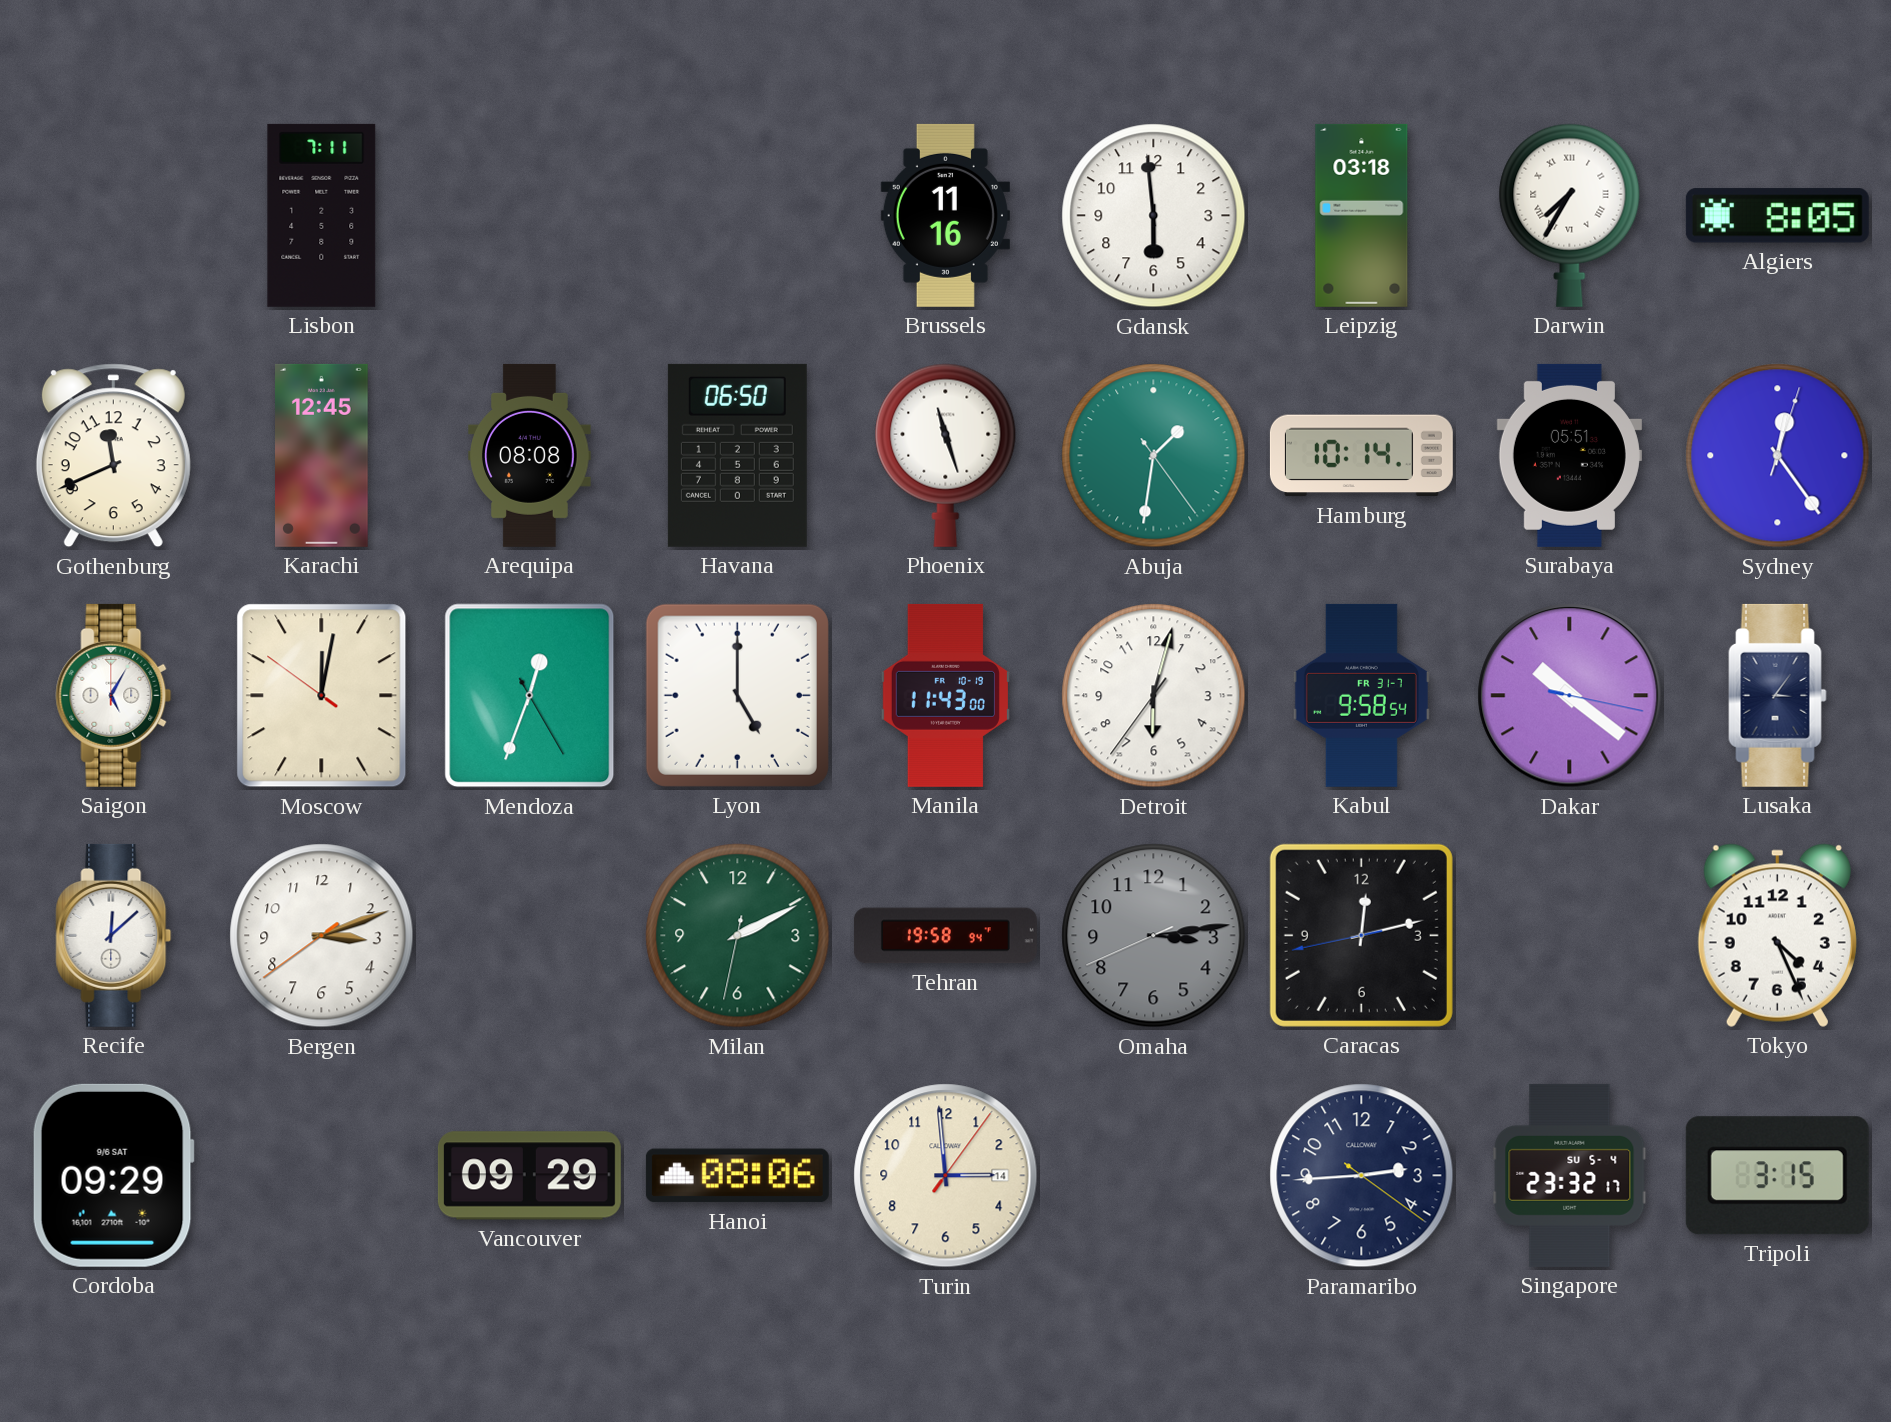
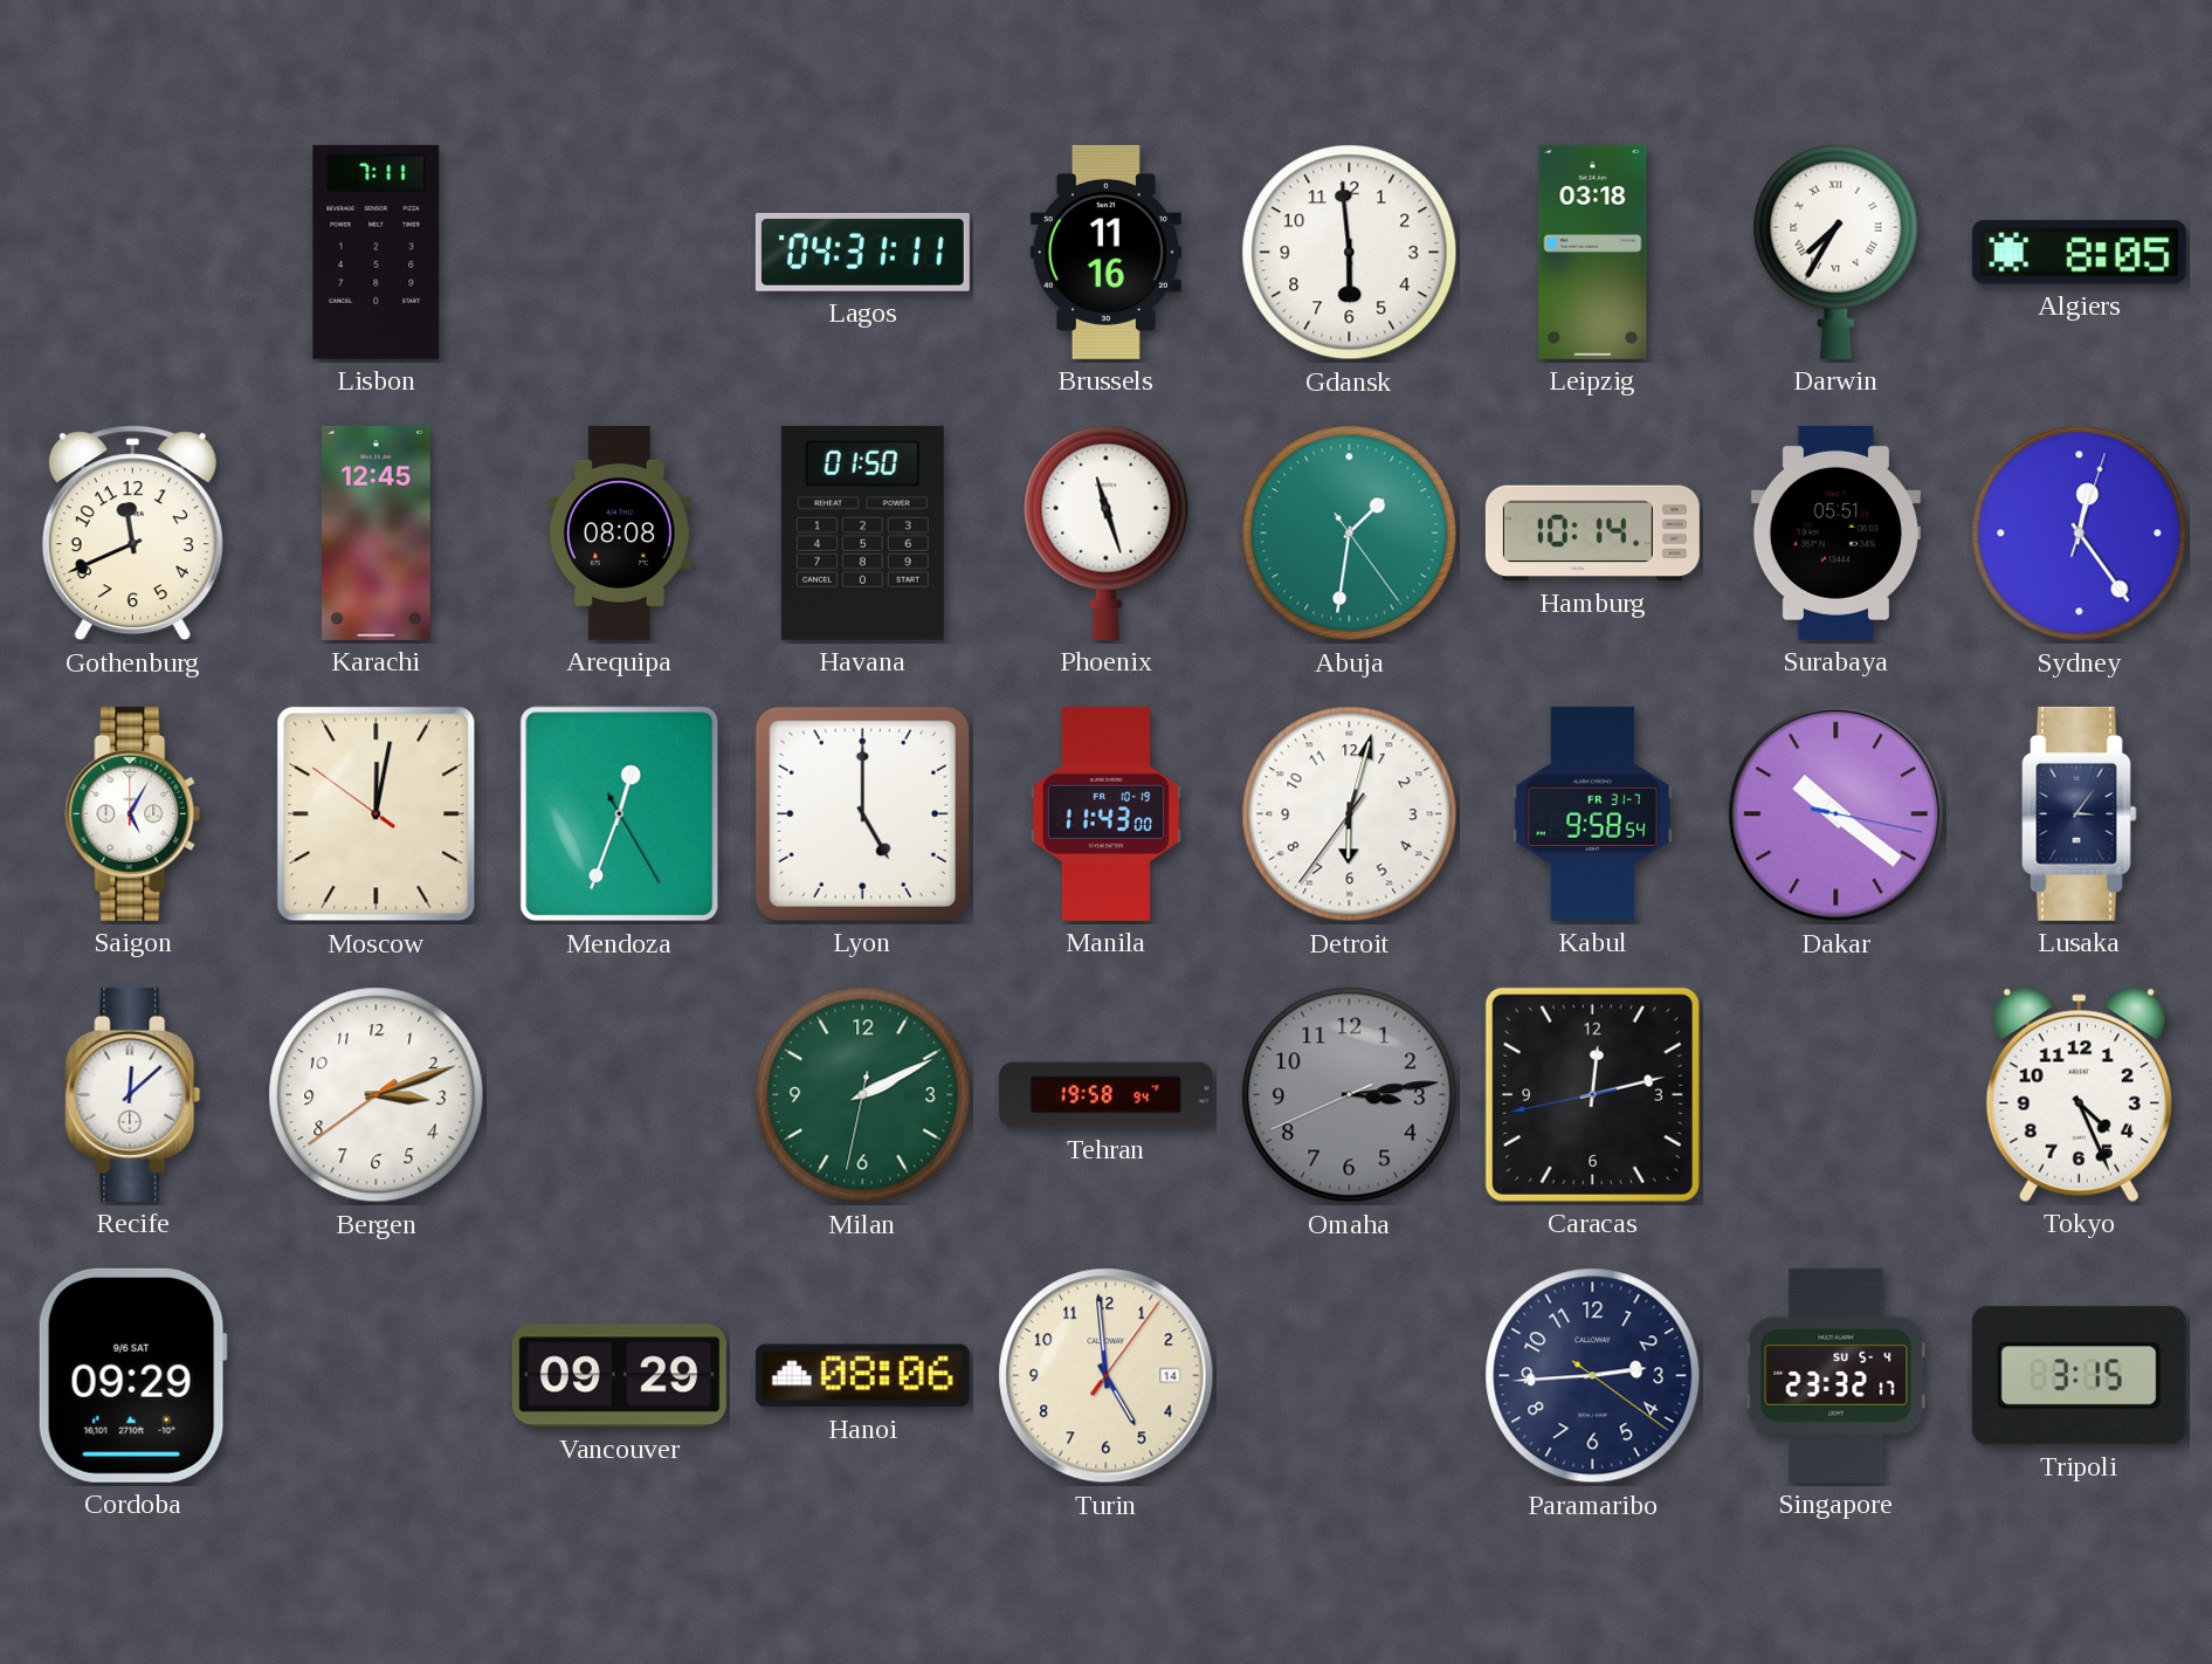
Lagos: none -> 04:31
Havana: 06:50 -> 01:50
Turin: 2:59 -> 4:59
